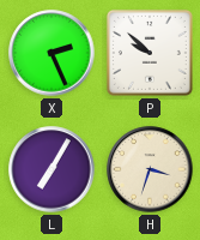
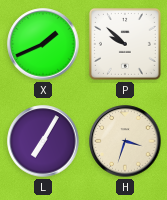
X: 2:26 -> 1:41
